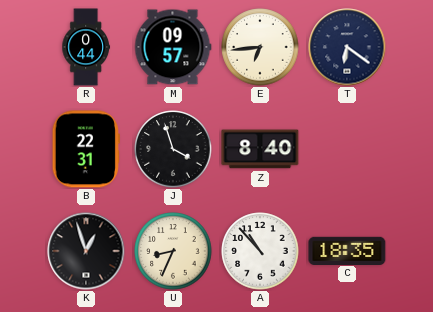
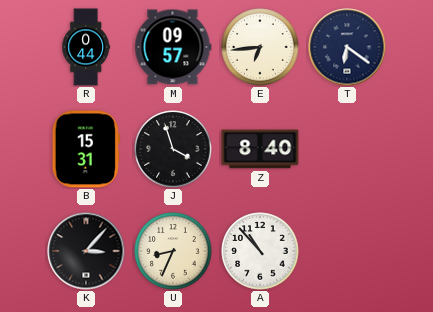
B: 22:31 -> 15:31
K: 12:57 -> 3:07
C: 18:35 -> none
